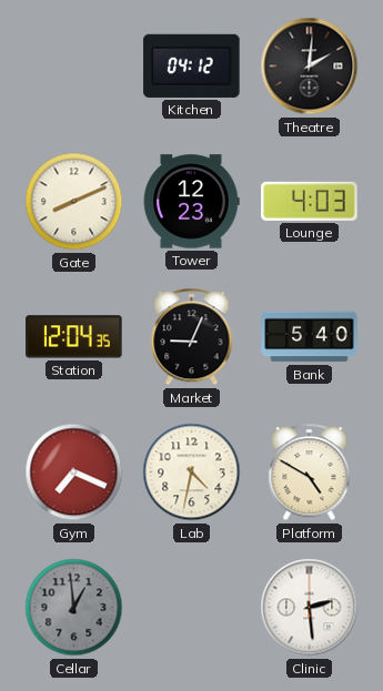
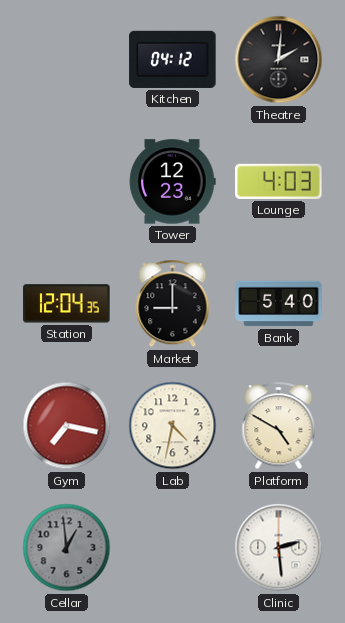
Gate: 8:11 -> none
Market: 9:04 -> 9:00
Gym: 7:19 -> 7:17
